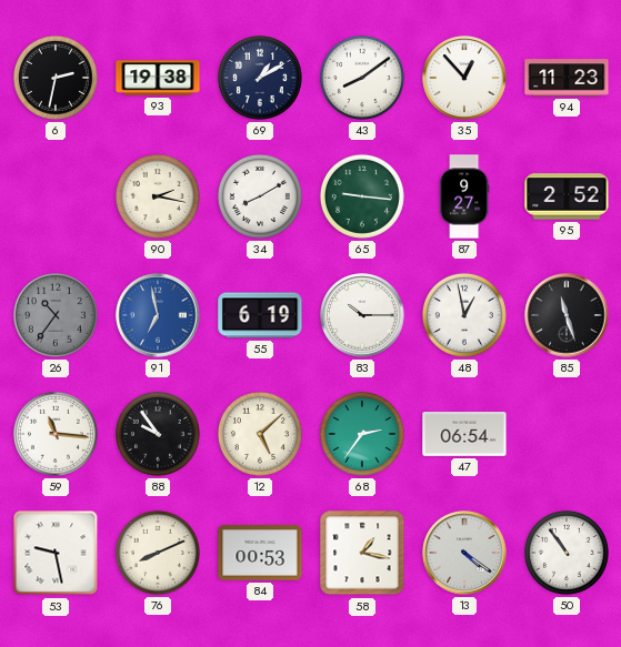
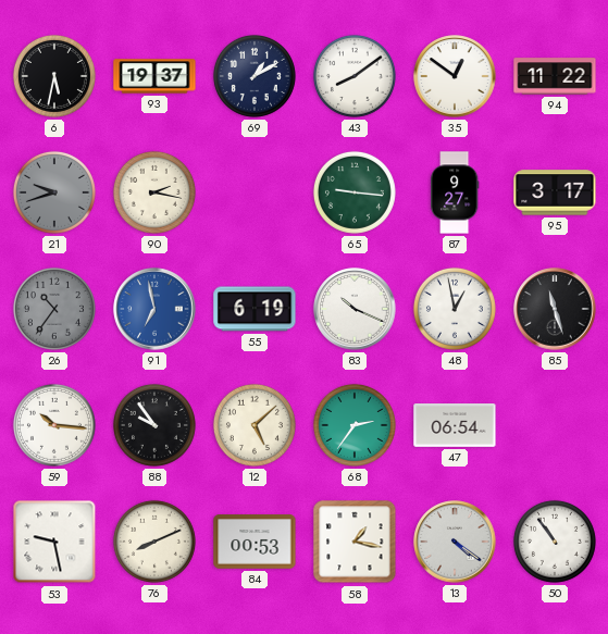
6: 2:32 -> 5:32
93: 19:38 -> 19:37
35: 12:53 -> 12:51
94: 11:23 -> 11:22
21: none -> 9:42
34: 8:10 -> none
95: 2:52 -> 3:17
83: 10:15 -> 10:19
59: 11:16 -> 10:16
